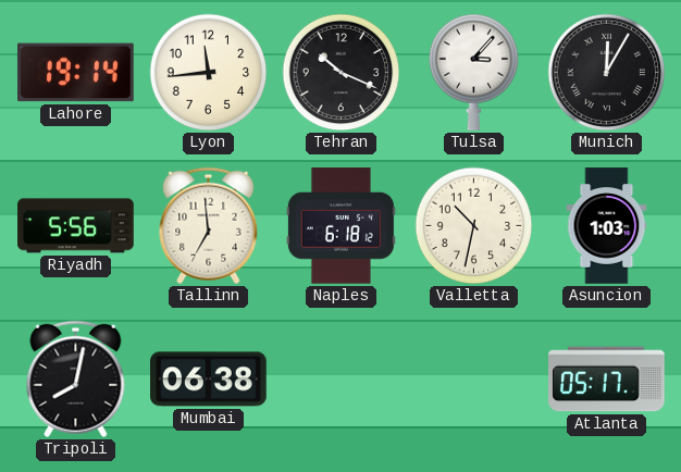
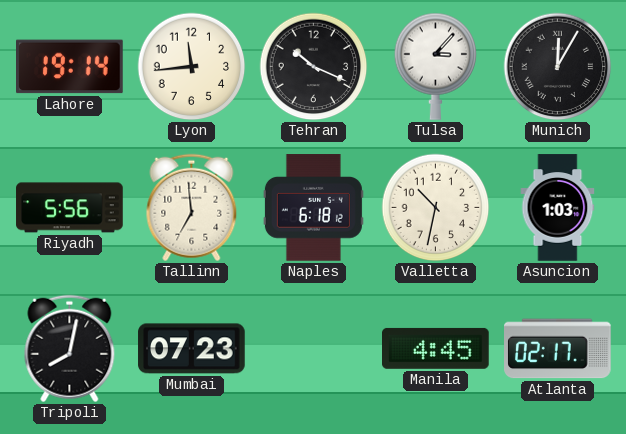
Mumbai: 06:38 -> 07:23
Manila: none -> 4:45
Atlanta: 05:17 -> 02:17
